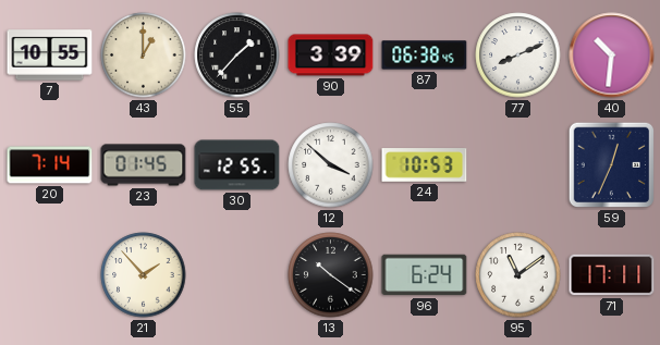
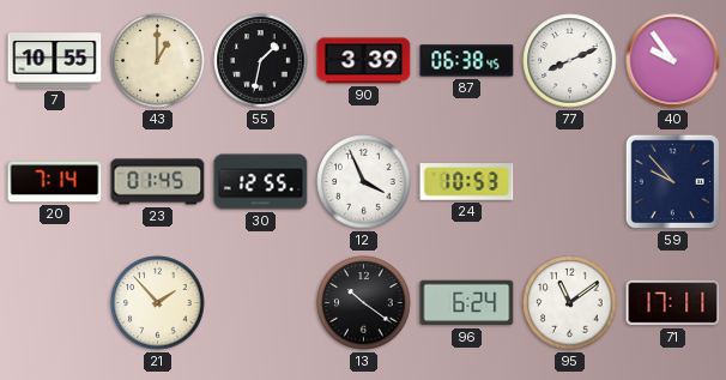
55: 1:37 -> 1:32
40: 10:31 -> 9:54
12: 3:52 -> 3:56
59: 12:34 -> 9:53
